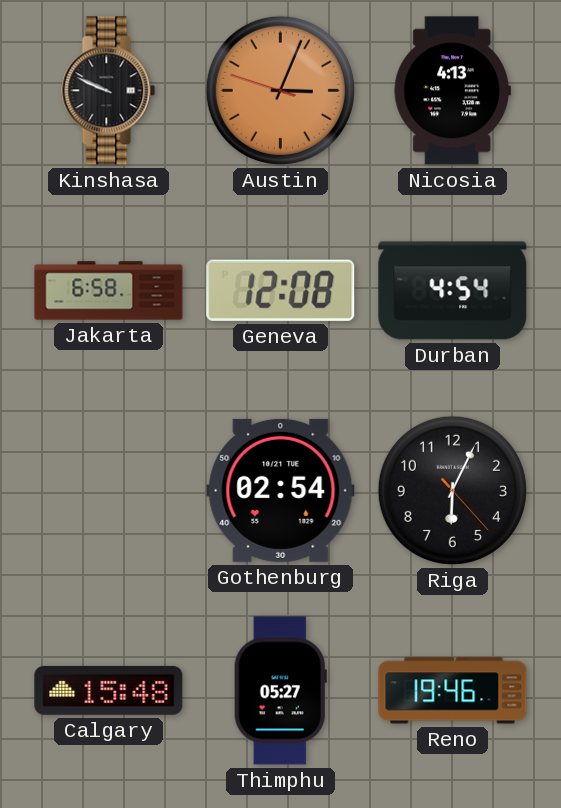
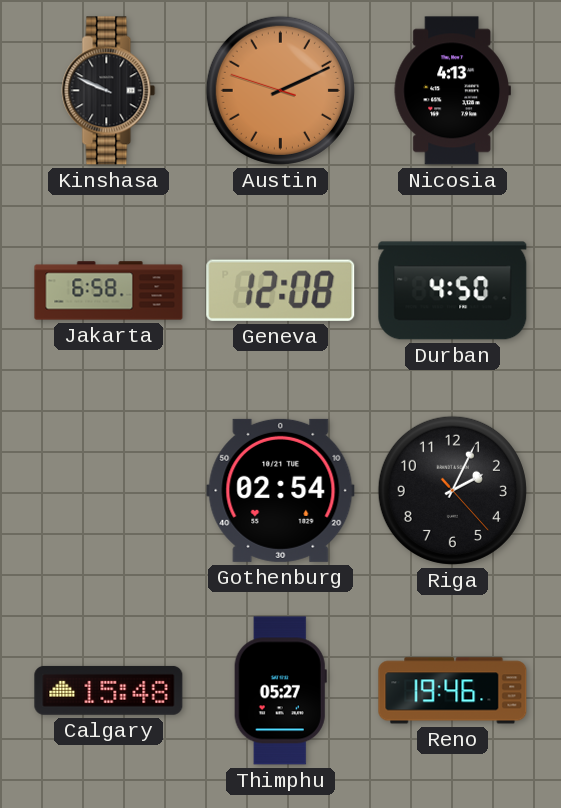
Austin: 3:03 -> 2:10
Durban: 4:54 -> 4:50
Riga: 6:04 -> 2:04
